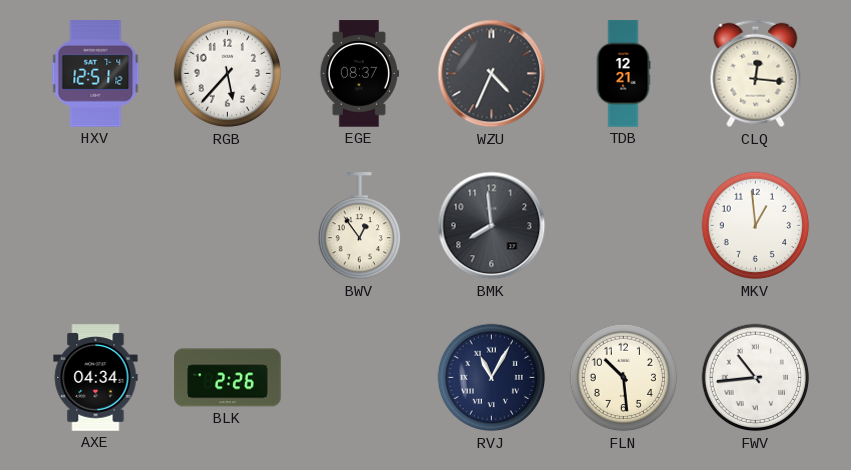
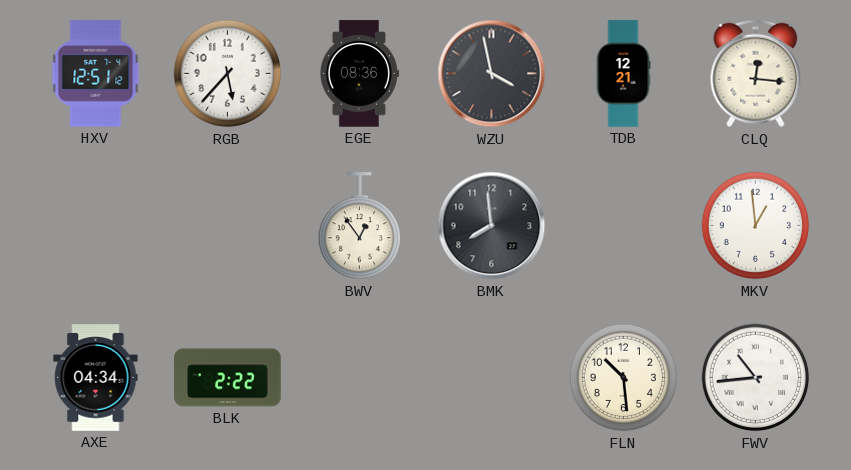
EGE: 08:37 -> 08:36
WZU: 4:34 -> 3:58
BLK: 2:26 -> 2:22
RVJ: 11:05 -> none
